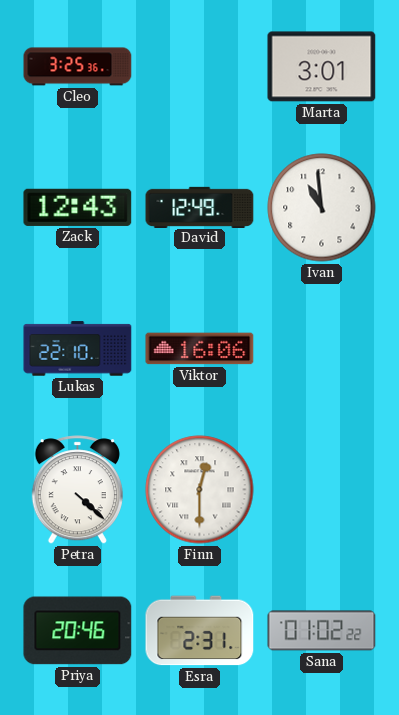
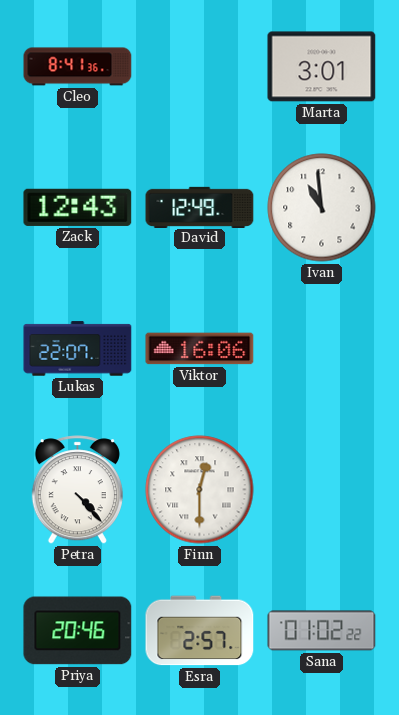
Cleo: 3:25 -> 8:41
Lukas: 22:10 -> 22:07
Petra: 4:22 -> 4:23
Esra: 2:31 -> 2:57
